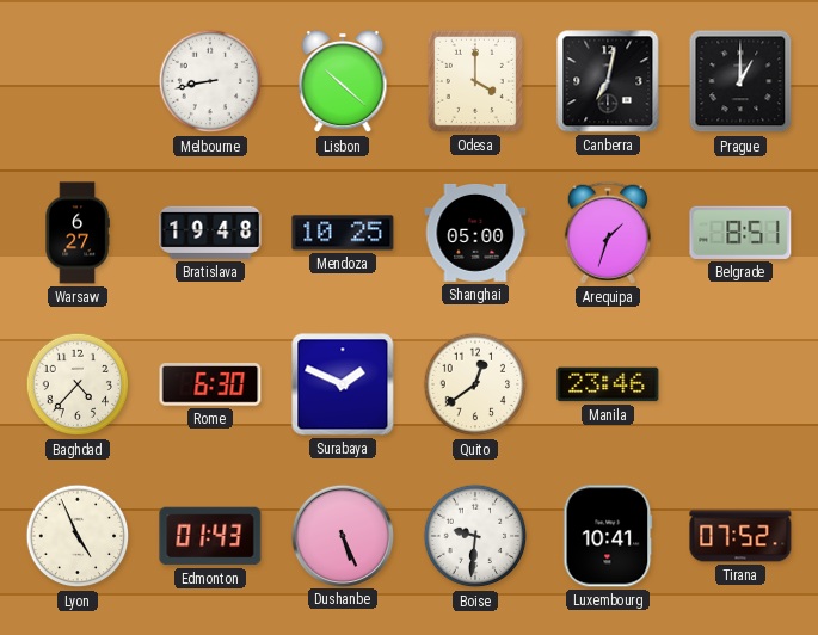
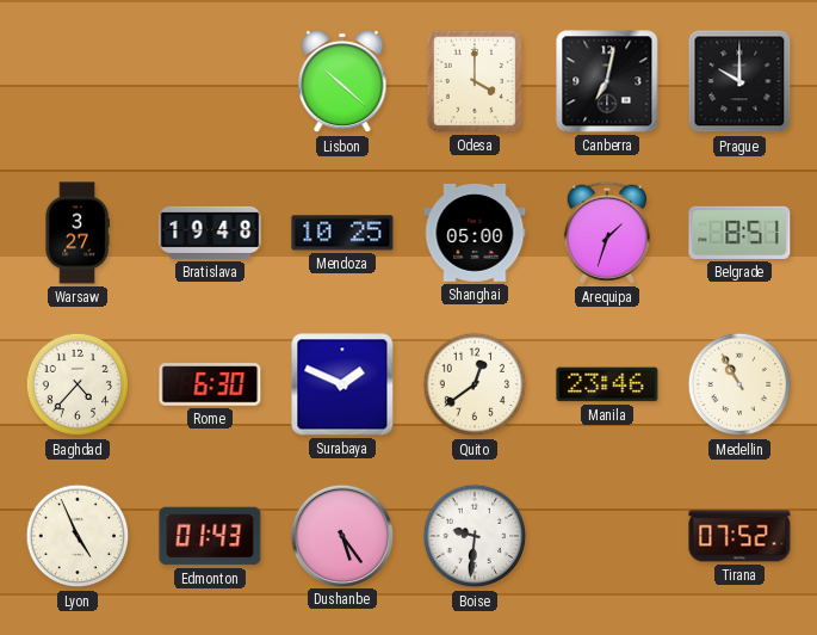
Melbourne: 8:43 -> none
Prague: 1:00 -> 10:00
Warsaw: 6:27 -> 3:27
Medellin: none -> 10:55
Dushanbe: 5:26 -> 5:24
Luxembourg: 10:41 -> none
